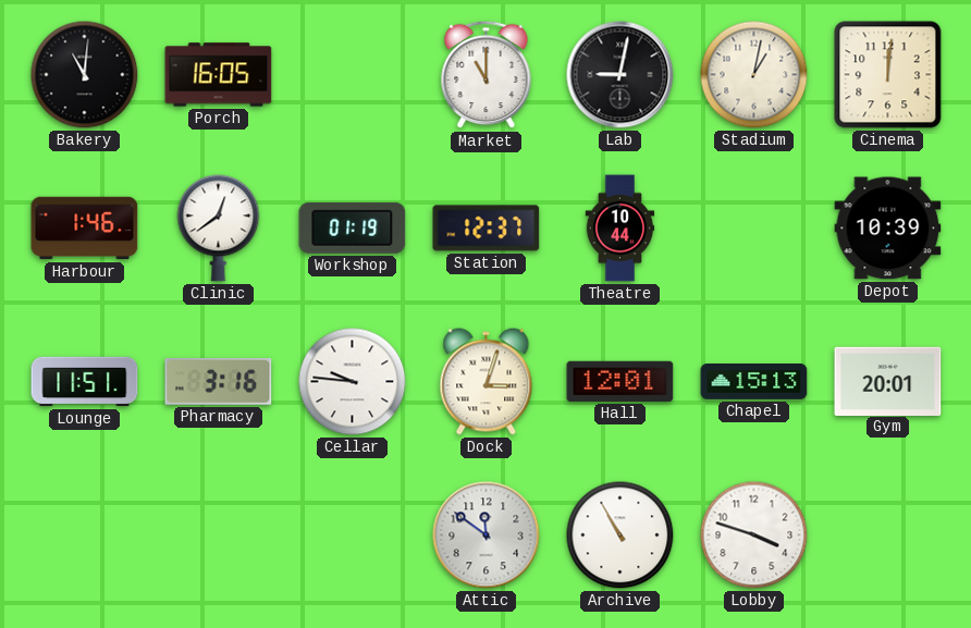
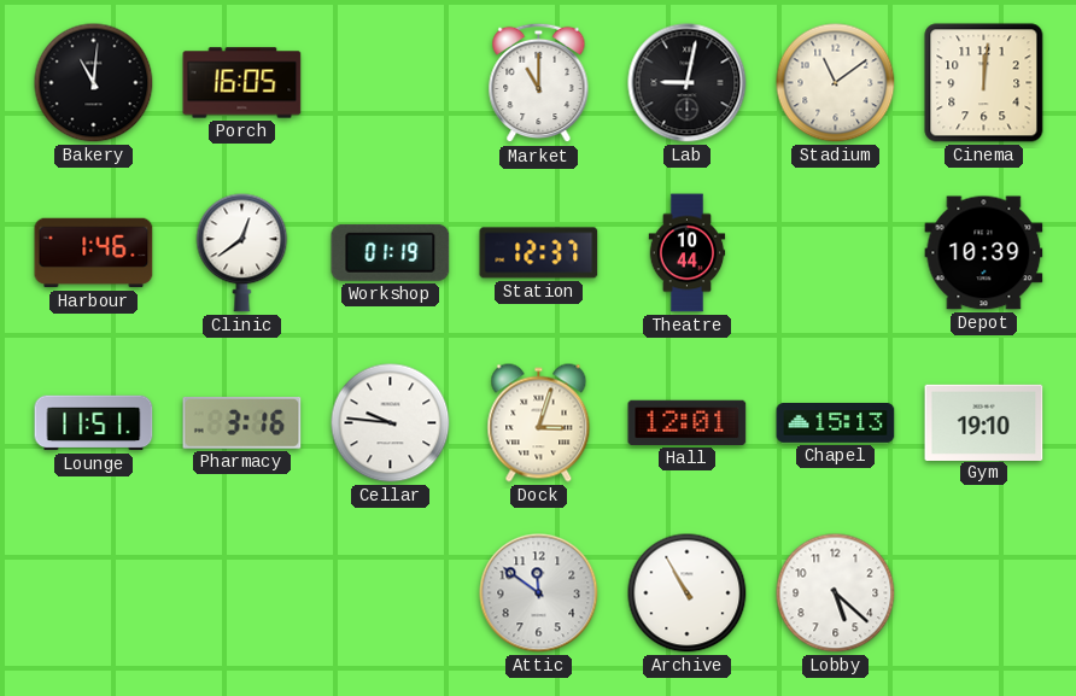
Stadium: 1:02 -> 11:09
Gym: 20:01 -> 19:10
Lobby: 3:48 -> 5:22
